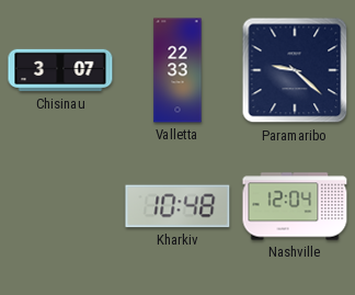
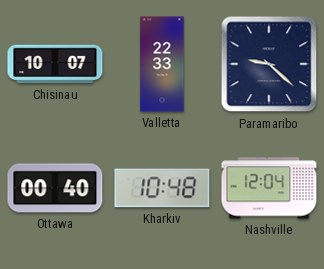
Chisinau: 3:07 -> 10:07
Ottawa: none -> 00:40
